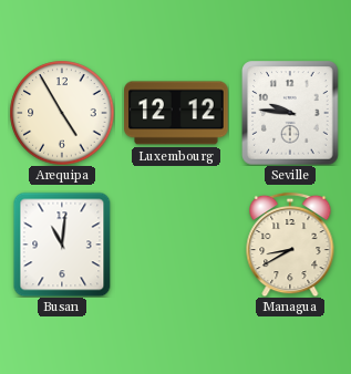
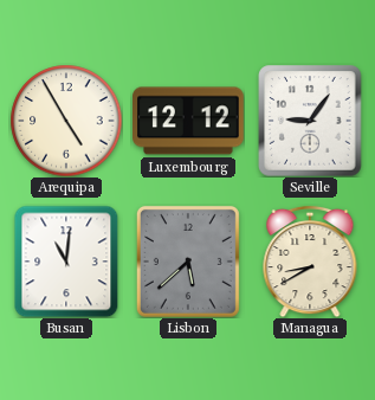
Seville: 9:46 -> 9:06
Lisbon: none -> 5:38
